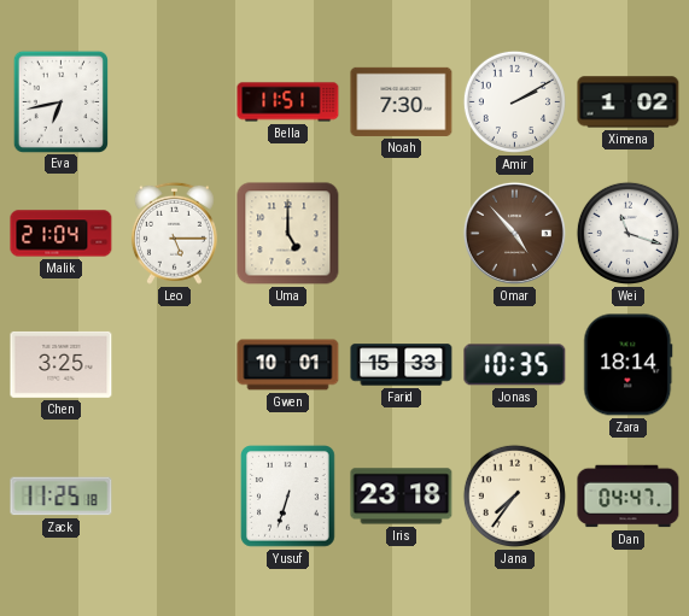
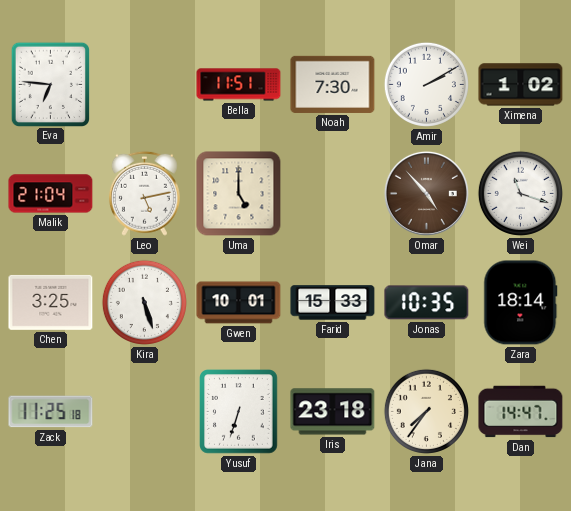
Eva: 6:43 -> 6:46
Leo: 5:15 -> 5:13
Kira: none -> 5:27
Dan: 04:47 -> 14:47
